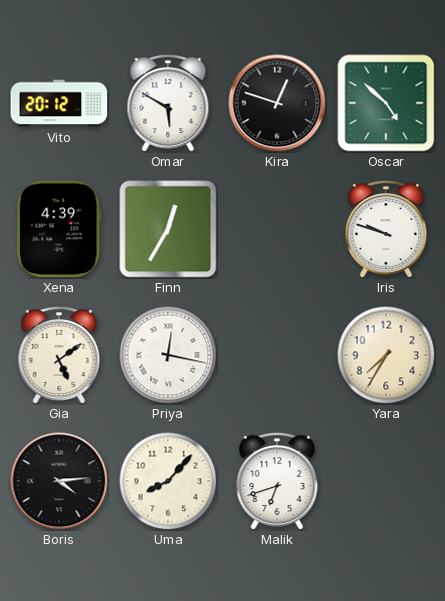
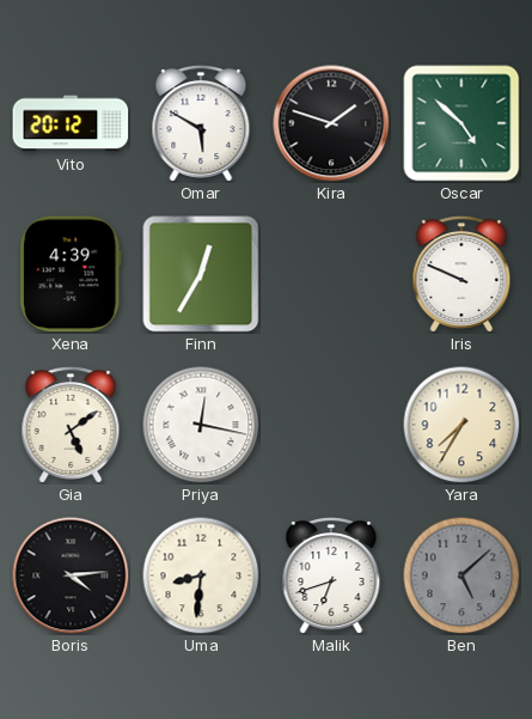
Kira: 12:48 -> 1:48
Iris: 9:48 -> 9:49
Uma: 8:07 -> 8:31
Ben: none -> 5:08
